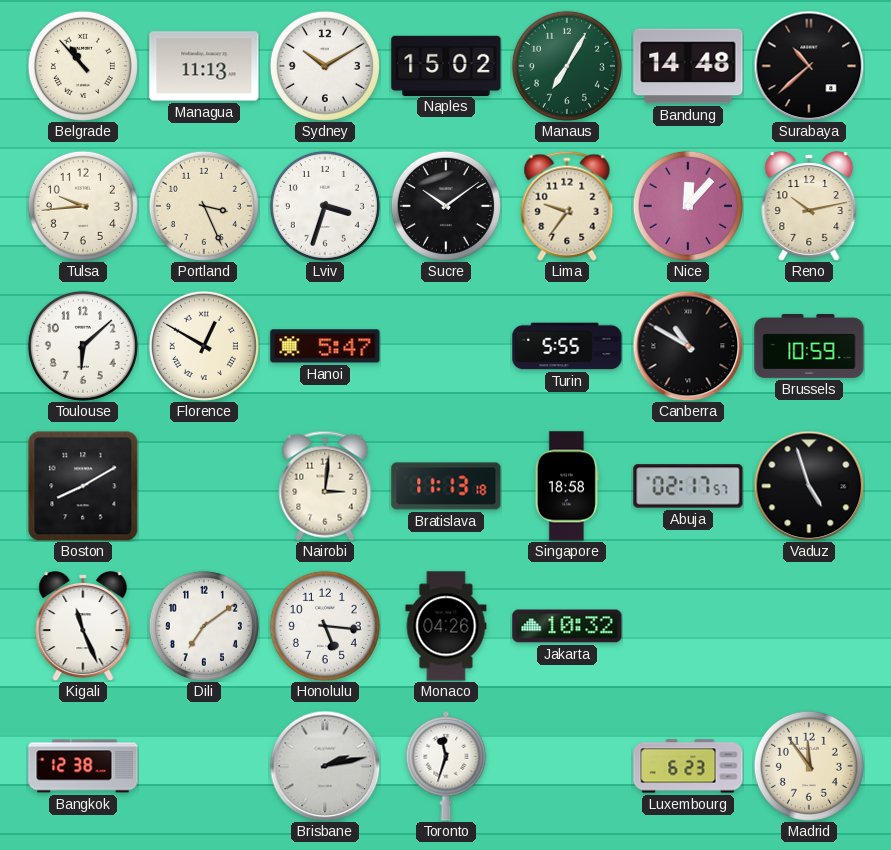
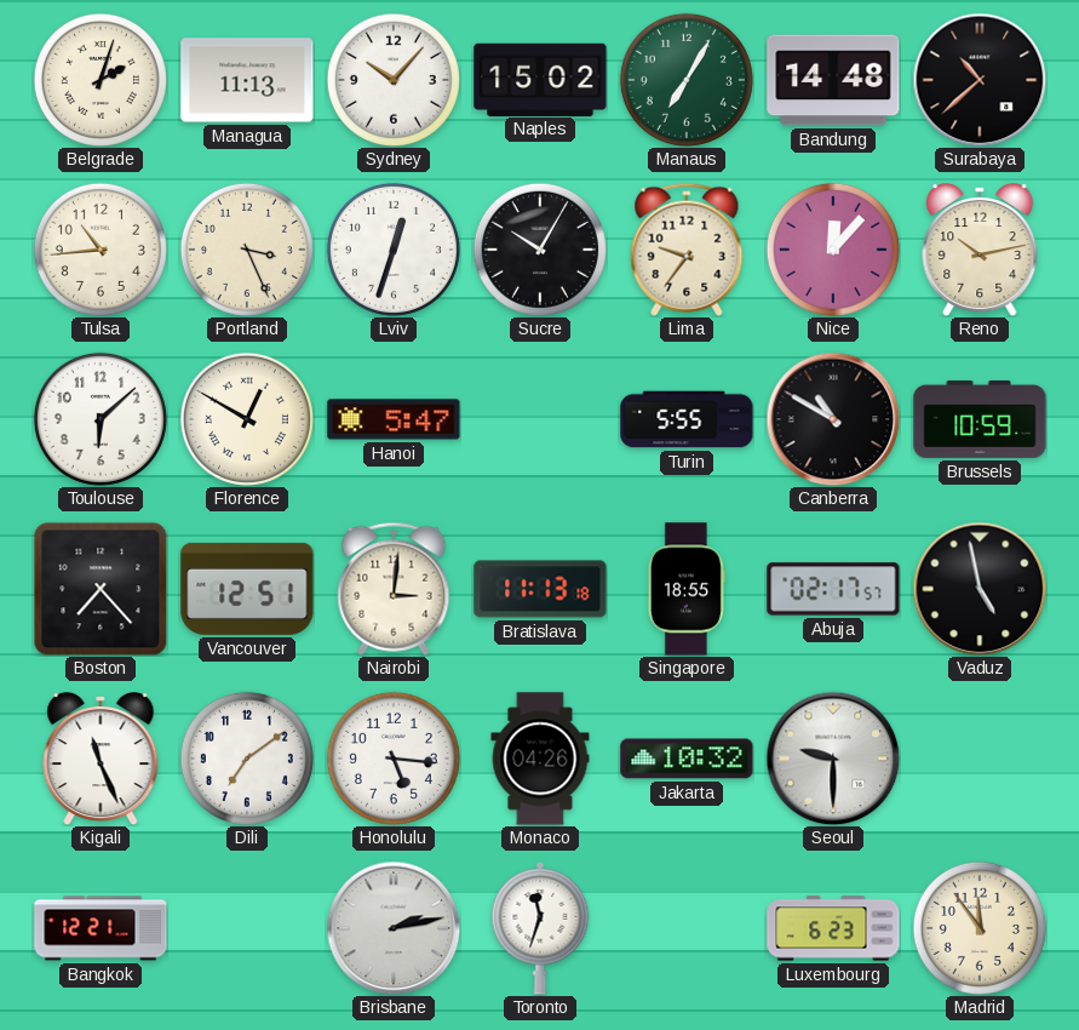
Belgrade: 10:53 -> 2:03
Sydney: 10:10 -> 10:07
Tulsa: 9:44 -> 10:44
Lviv: 3:33 -> 12:33
Sucre: 10:09 -> 10:05
Boston: 8:10 -> 7:23
Vancouver: none -> 12:51
Singapore: 18:58 -> 18:55
Vaduz: 4:57 -> 4:58
Seoul: none -> 9:30
Bangkok: 12:38 -> 12:21
